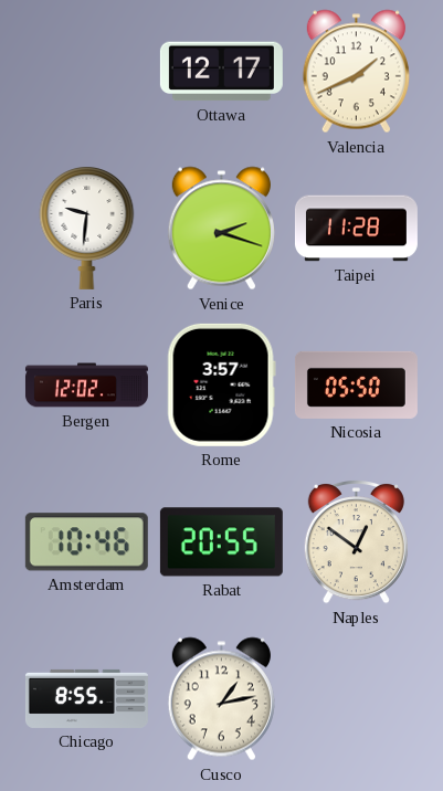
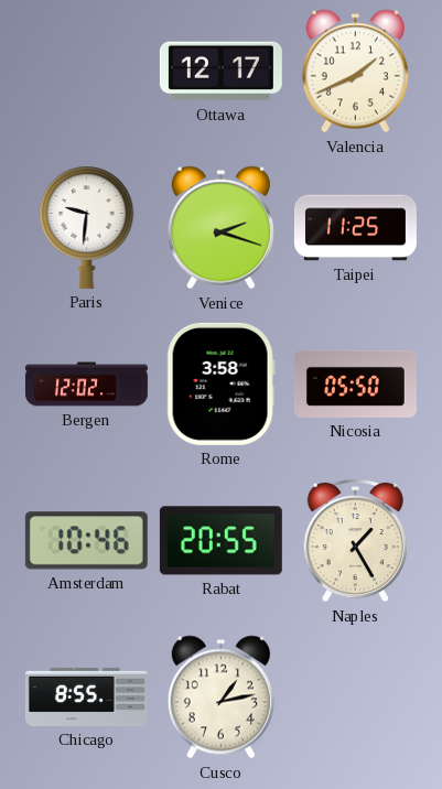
Taipei: 11:28 -> 11:25
Rome: 3:57 -> 3:58
Naples: 12:51 -> 1:25
